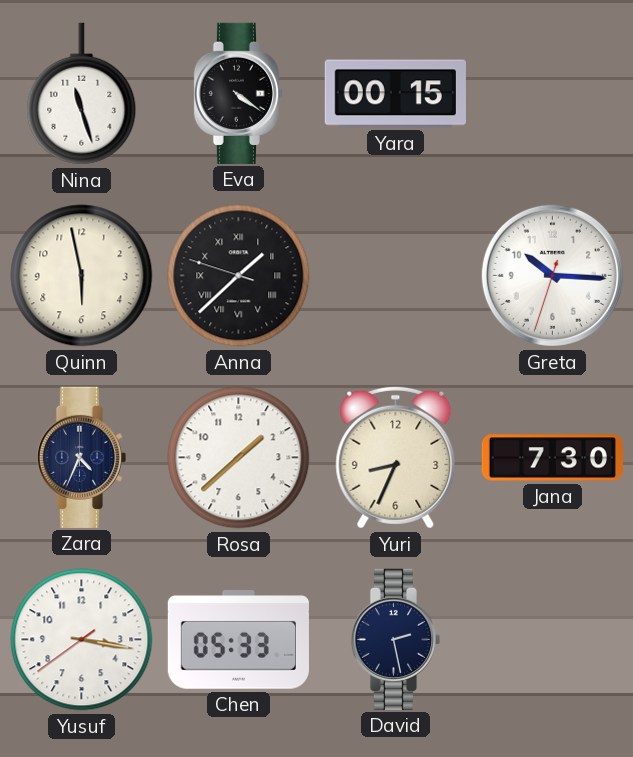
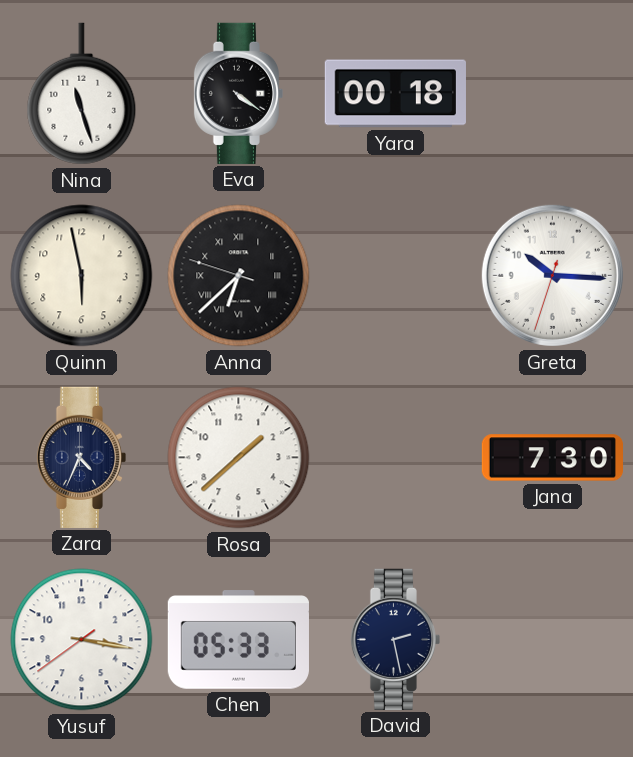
Yara: 00:15 -> 00:18
Anna: 1:37 -> 6:37
Yuri: 8:34 -> none
